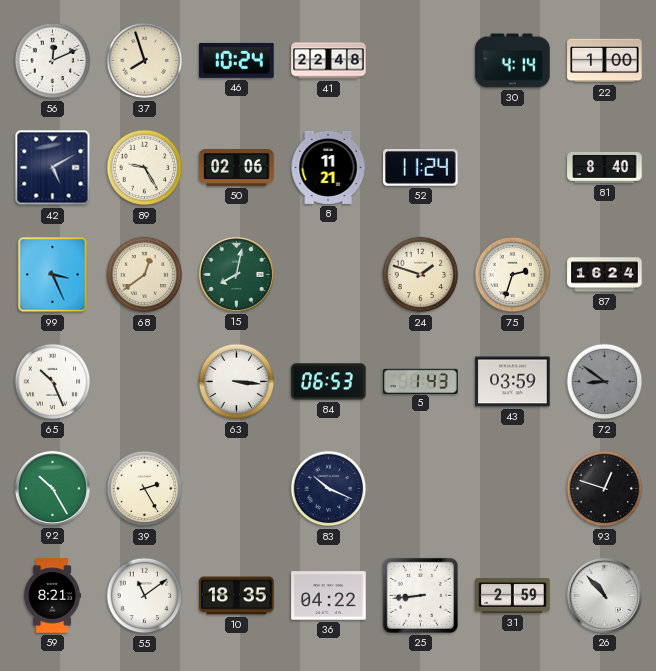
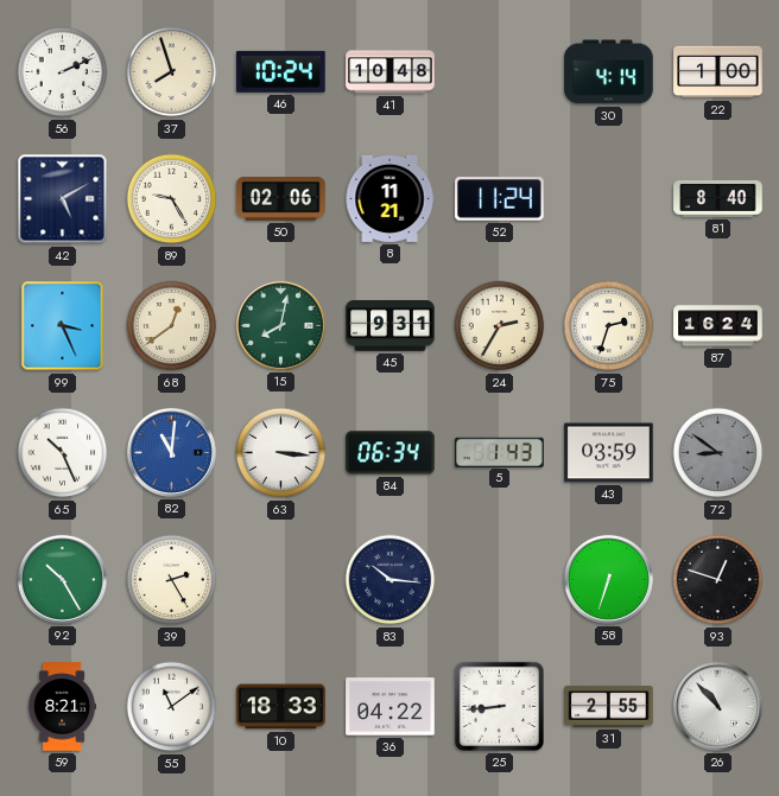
56: 12:11 -> 2:11
41: 22:48 -> 10:48
45: none -> 9:31
24: 1:48 -> 2:35
82: none -> 11:01
84: 06:53 -> 06:34
83: 10:19 -> 10:16
58: none -> 6:33
10: 18:35 -> 18:33
31: 2:59 -> 2:55
